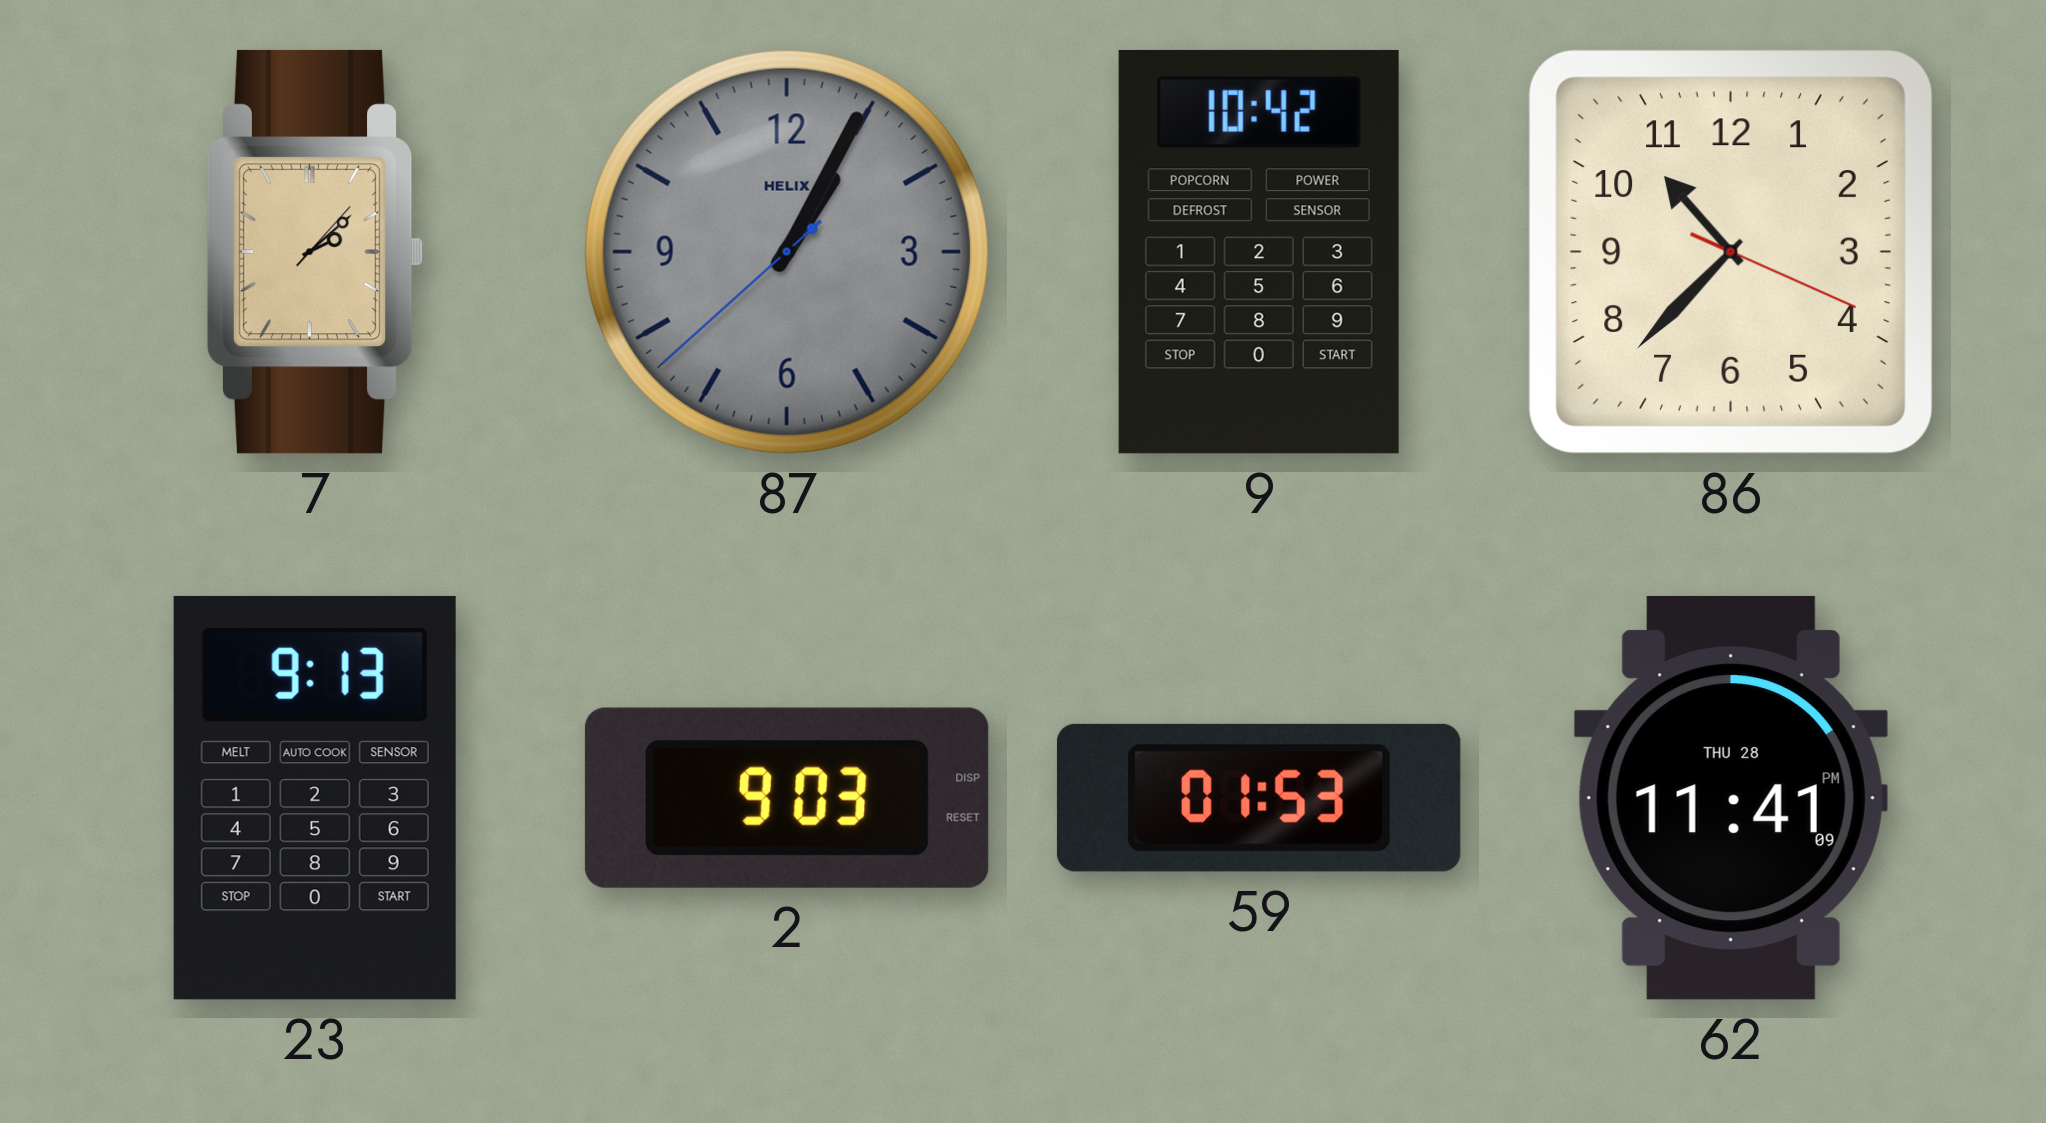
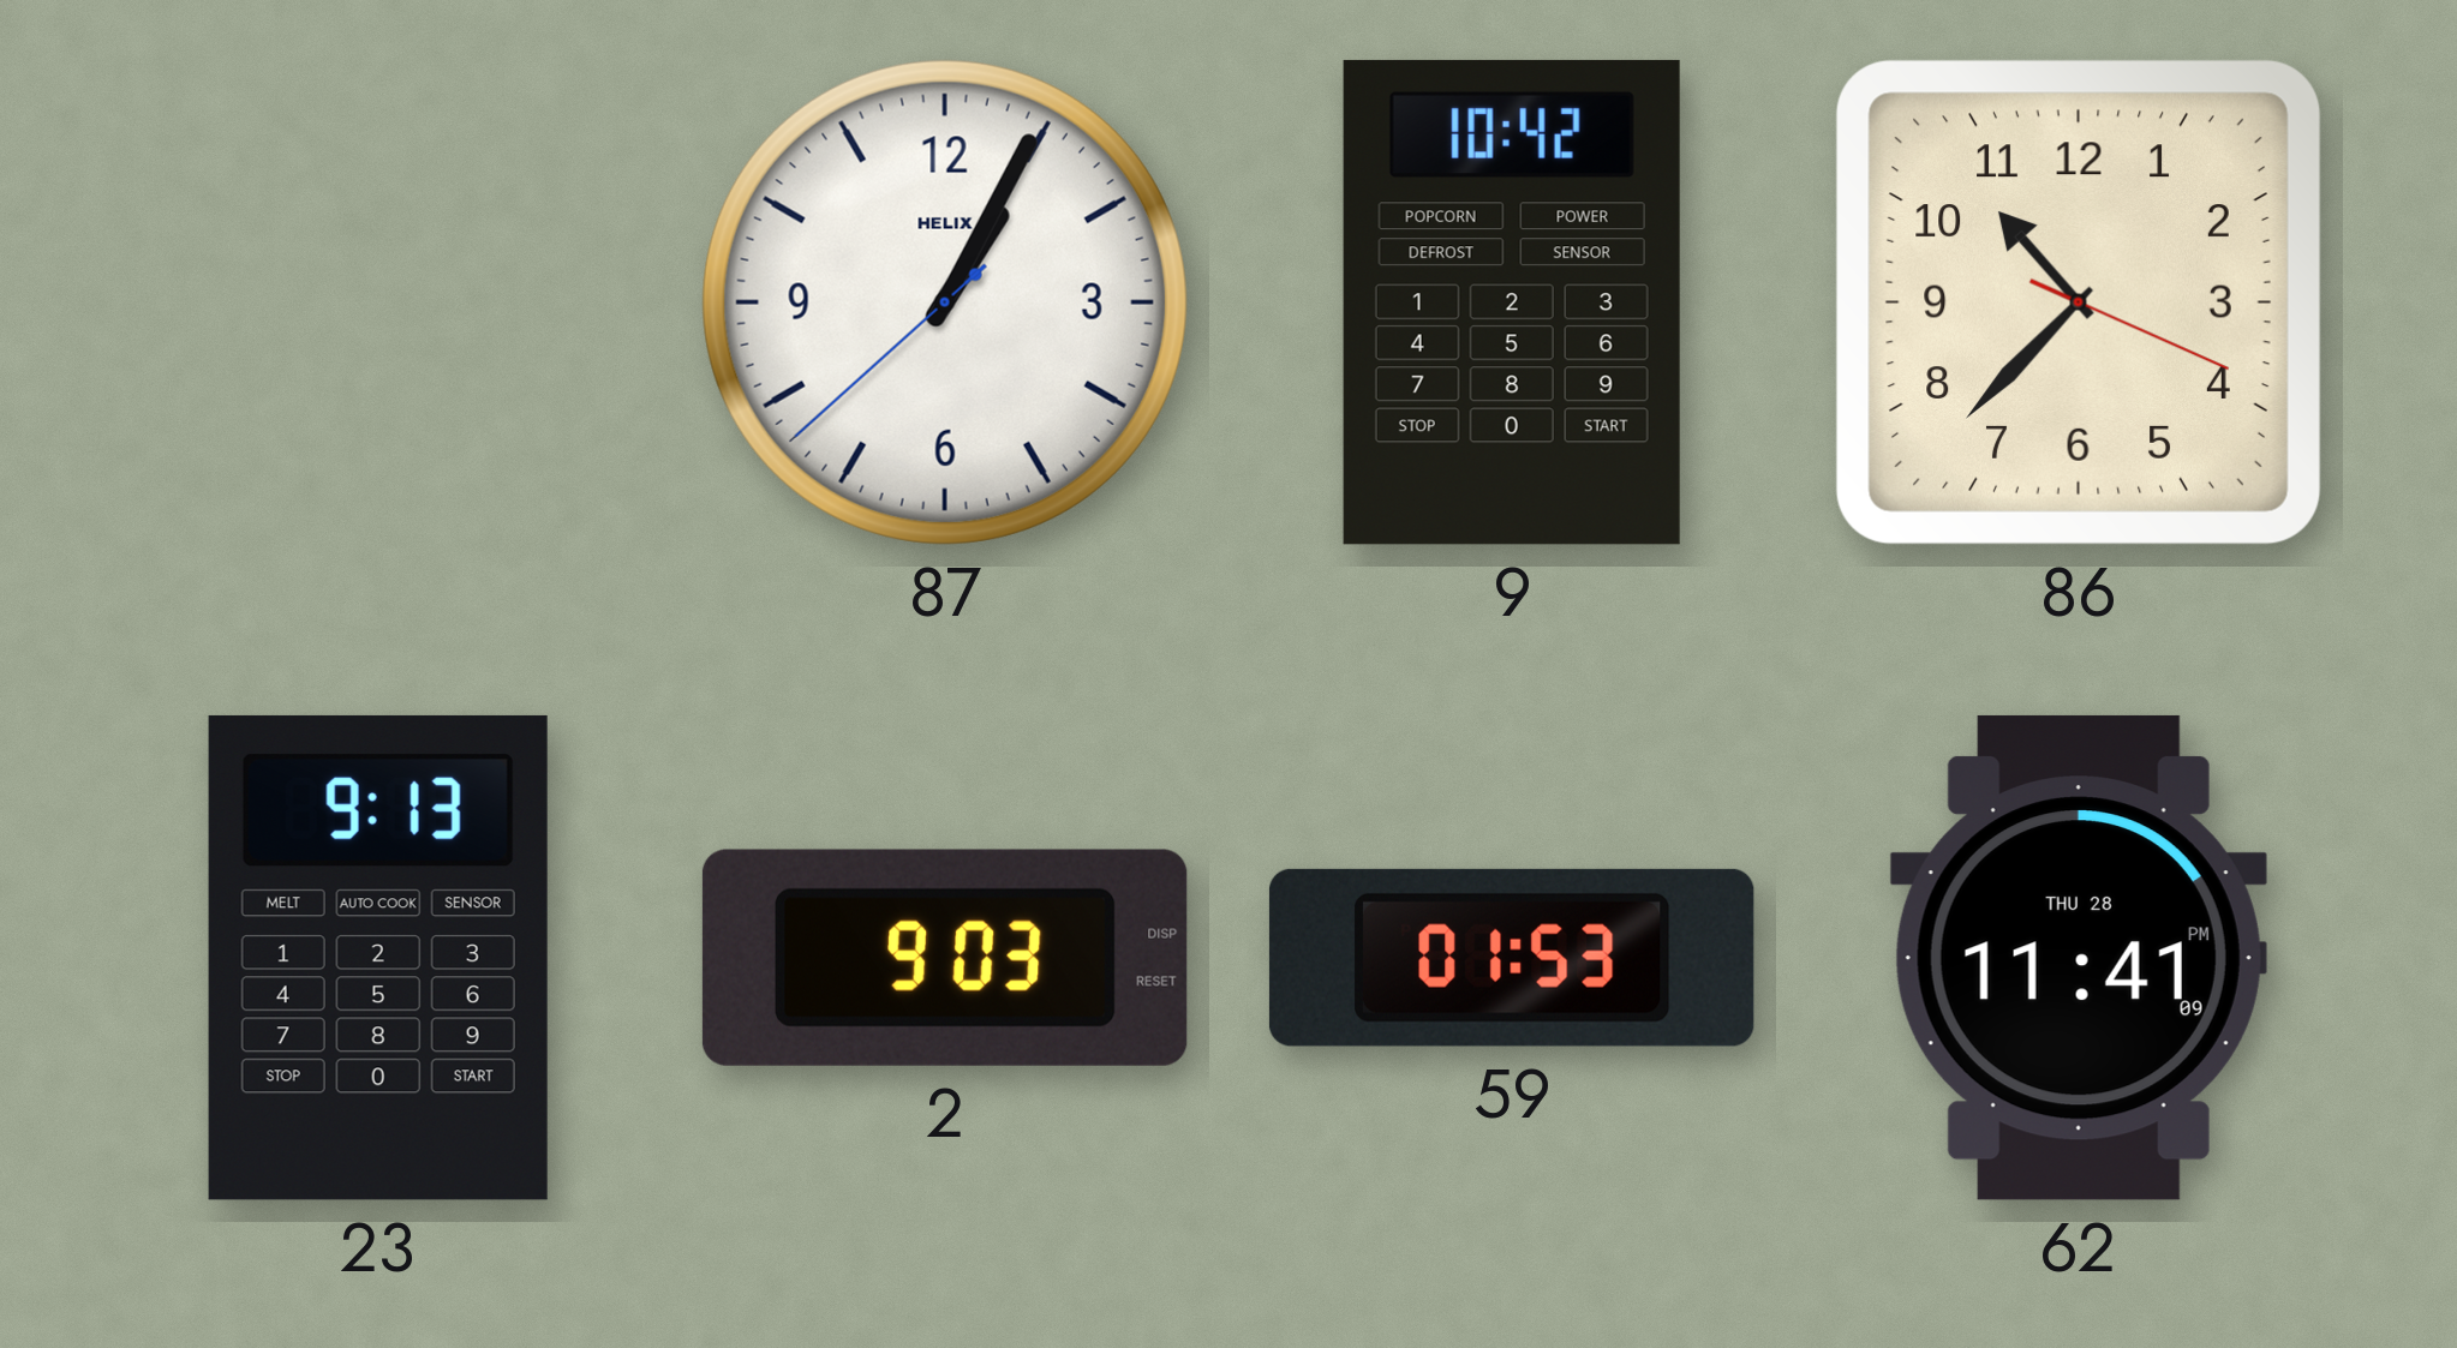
7: 2:08 -> none
87 dial: grey -> white
